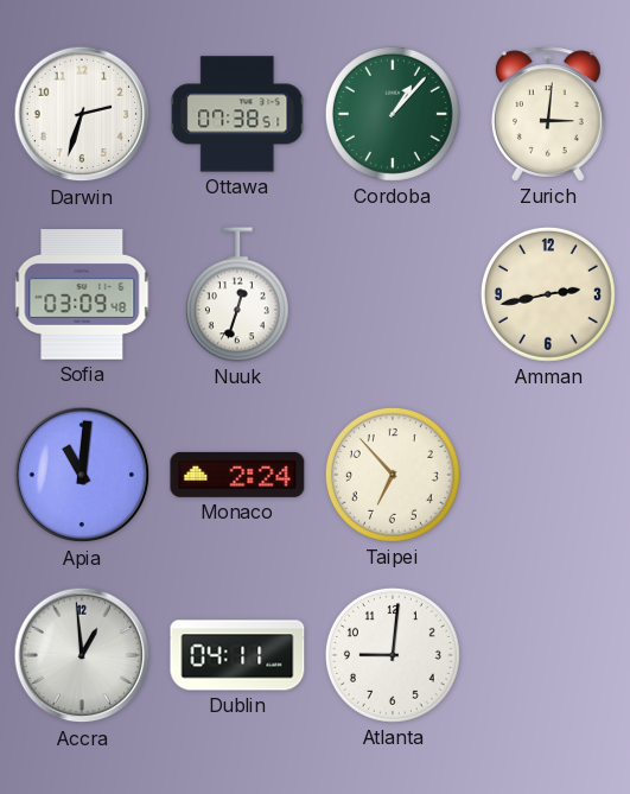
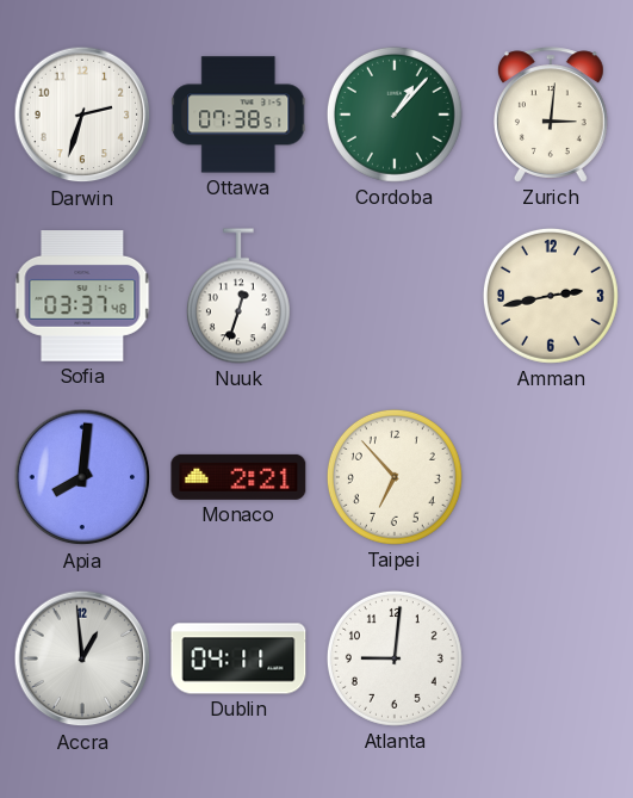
Sofia: 03:09 -> 03:37
Apia: 11:01 -> 8:01
Monaco: 2:24 -> 2:21
